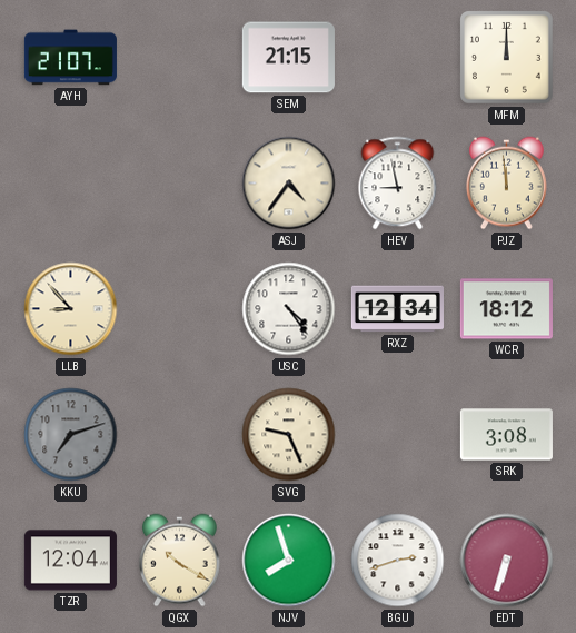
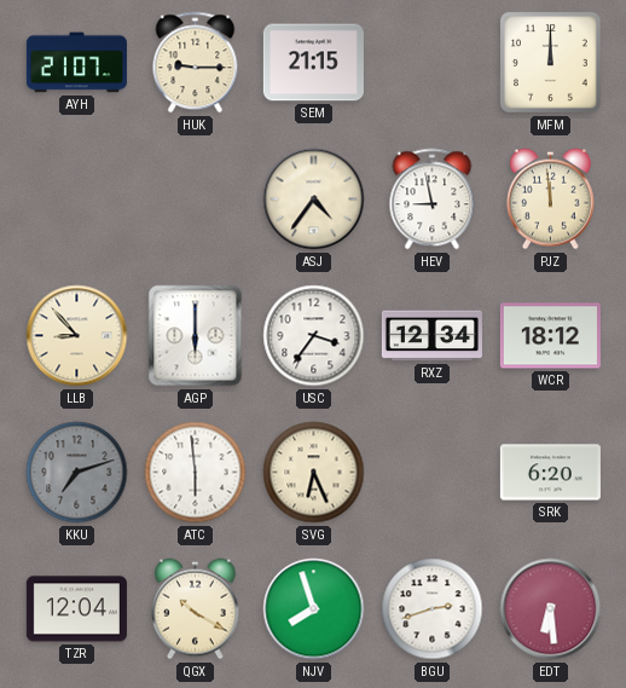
HUK: none -> 9:15
AGP: none -> 6:00
USC: 4:24 -> 3:36
ATC: none -> 5:59
SVG: 9:26 -> 6:26
SRK: 3:08 -> 6:20
EDT: 6:33 -> 6:29
